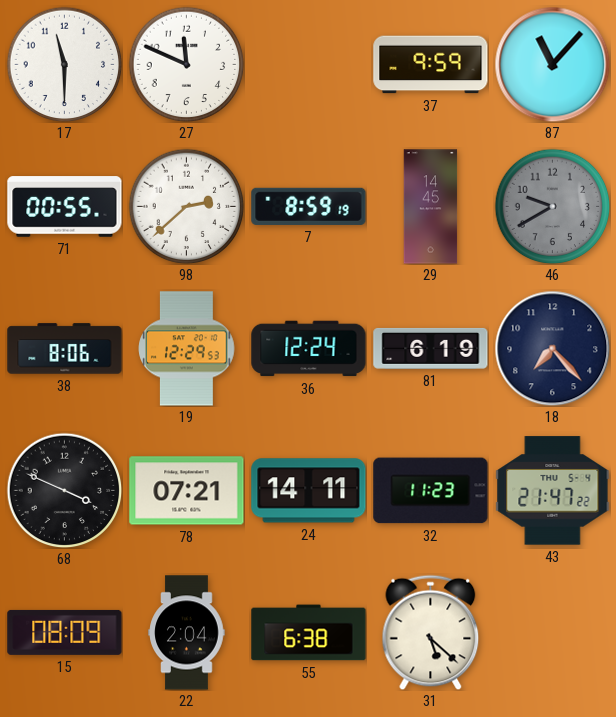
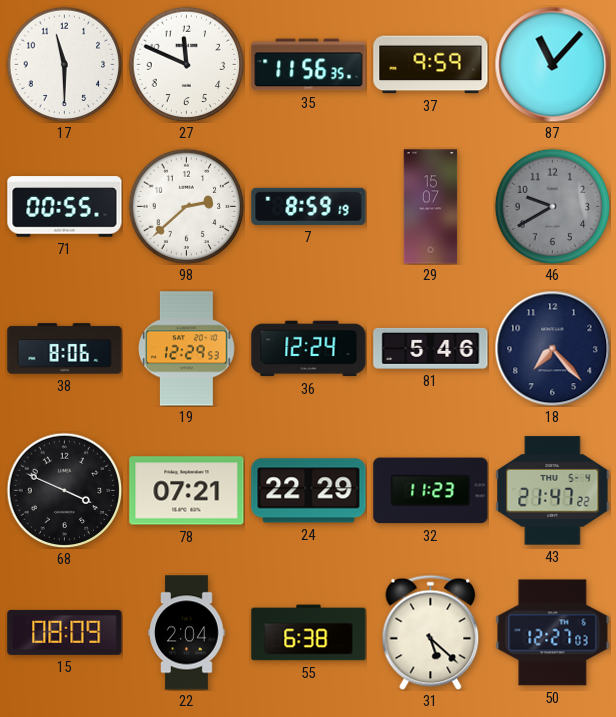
35: none -> 11:56
29: 14:45 -> 15:07
81: 6:19 -> 5:46
24: 14:11 -> 22:29
50: none -> 12:27
